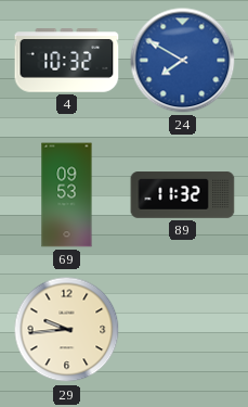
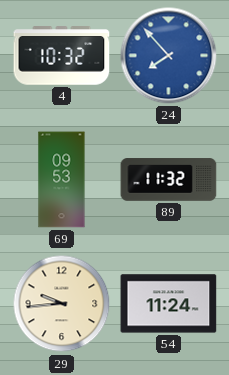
24: 7:50 -> 7:53
54: none -> 11:24
